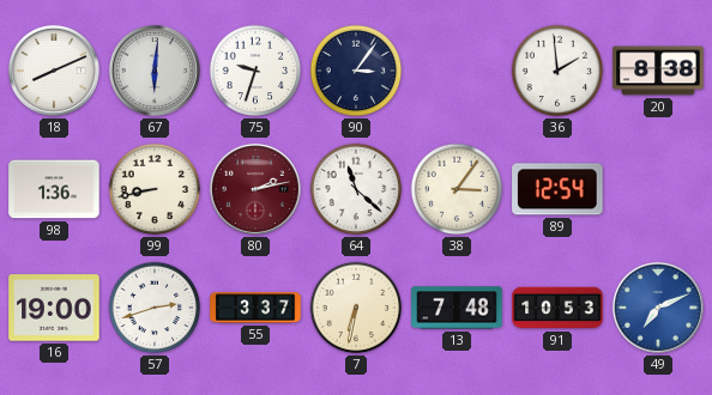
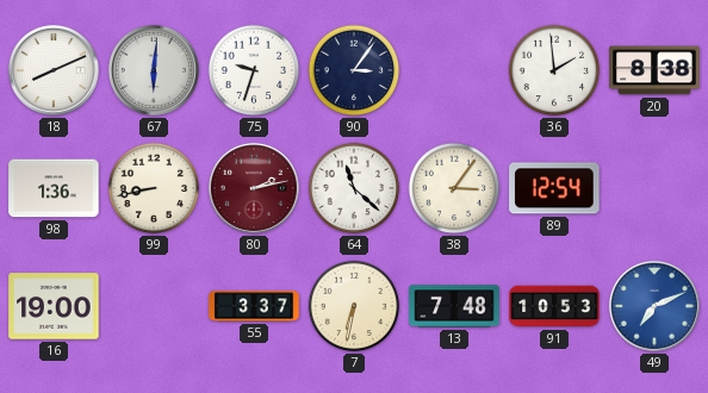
57: 2:42 -> none
